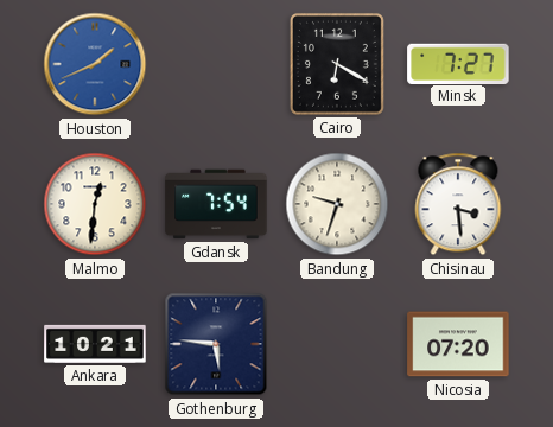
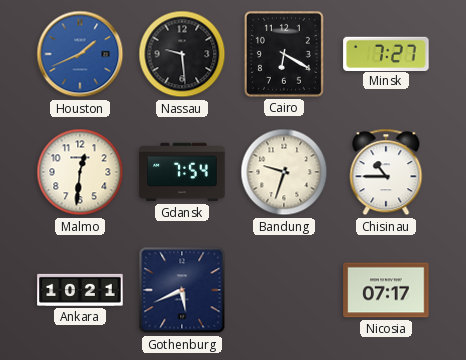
Nassau: none -> 9:29
Chisinau: 3:29 -> 10:45
Gothenburg: 5:46 -> 5:41
Nicosia: 07:20 -> 07:17
